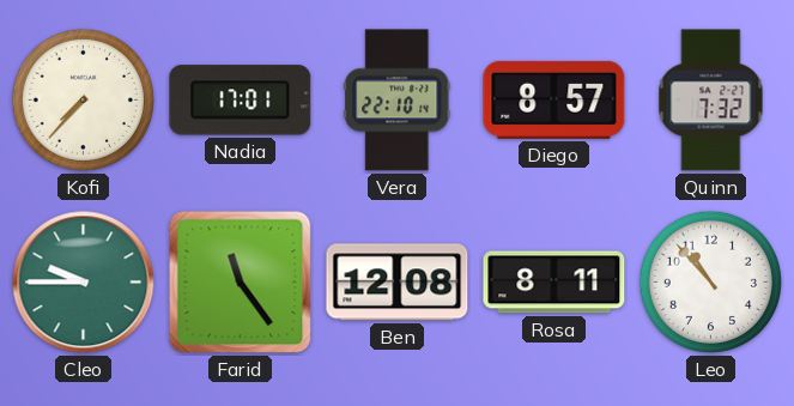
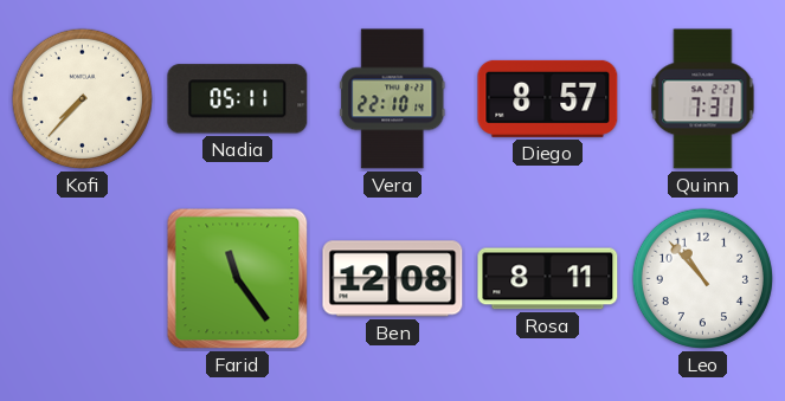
Nadia: 17:01 -> 05:11
Quinn: 7:32 -> 7:31
Cleo: 9:45 -> none
